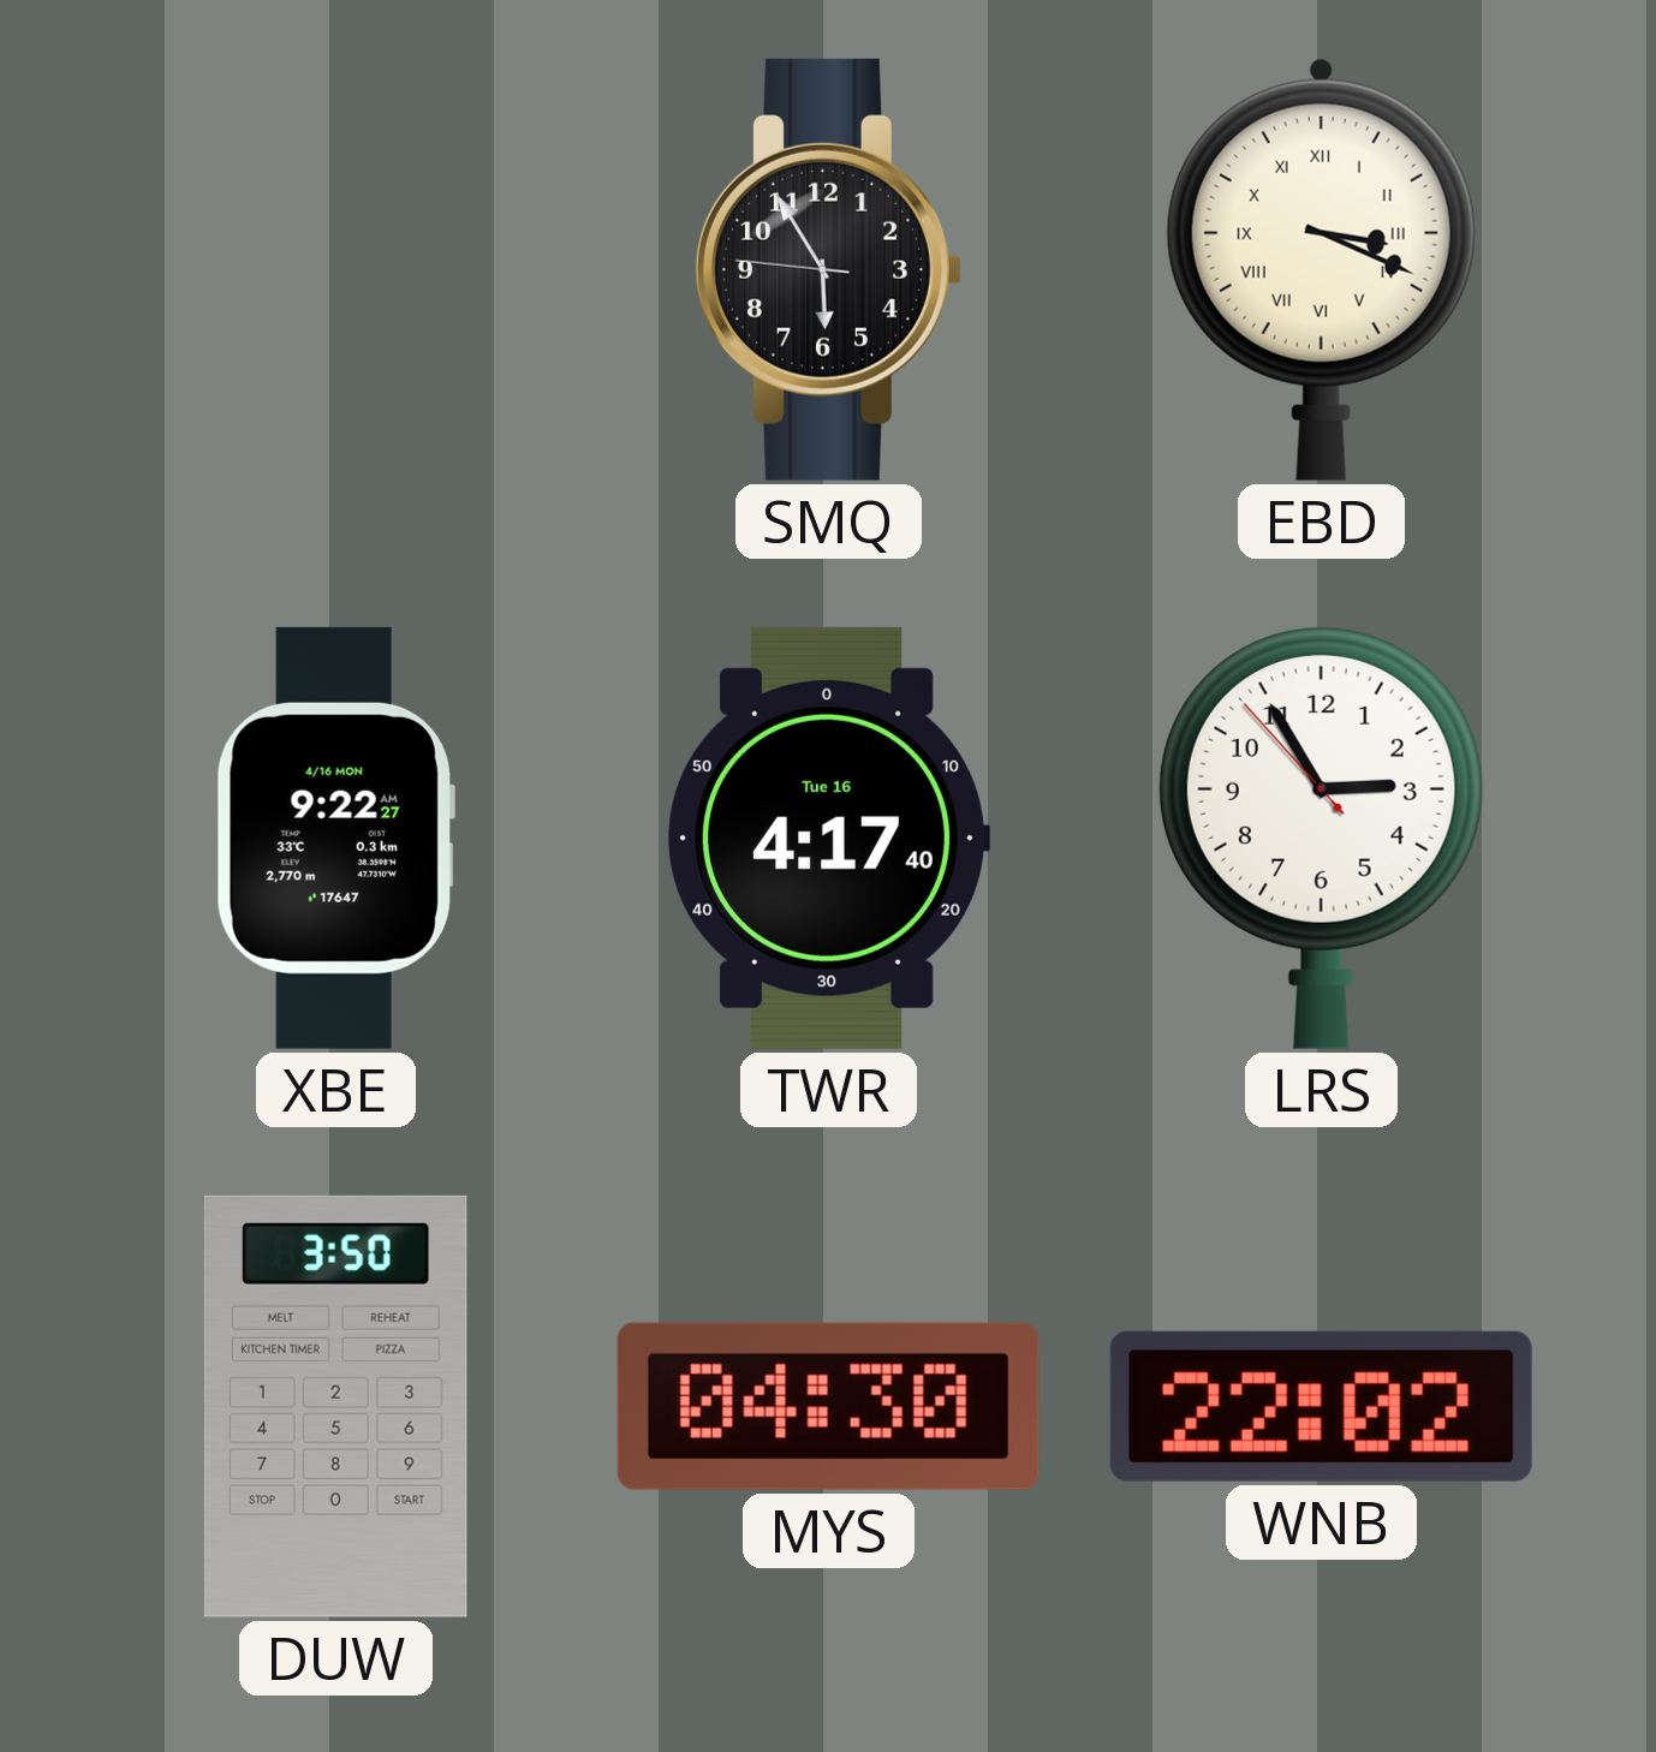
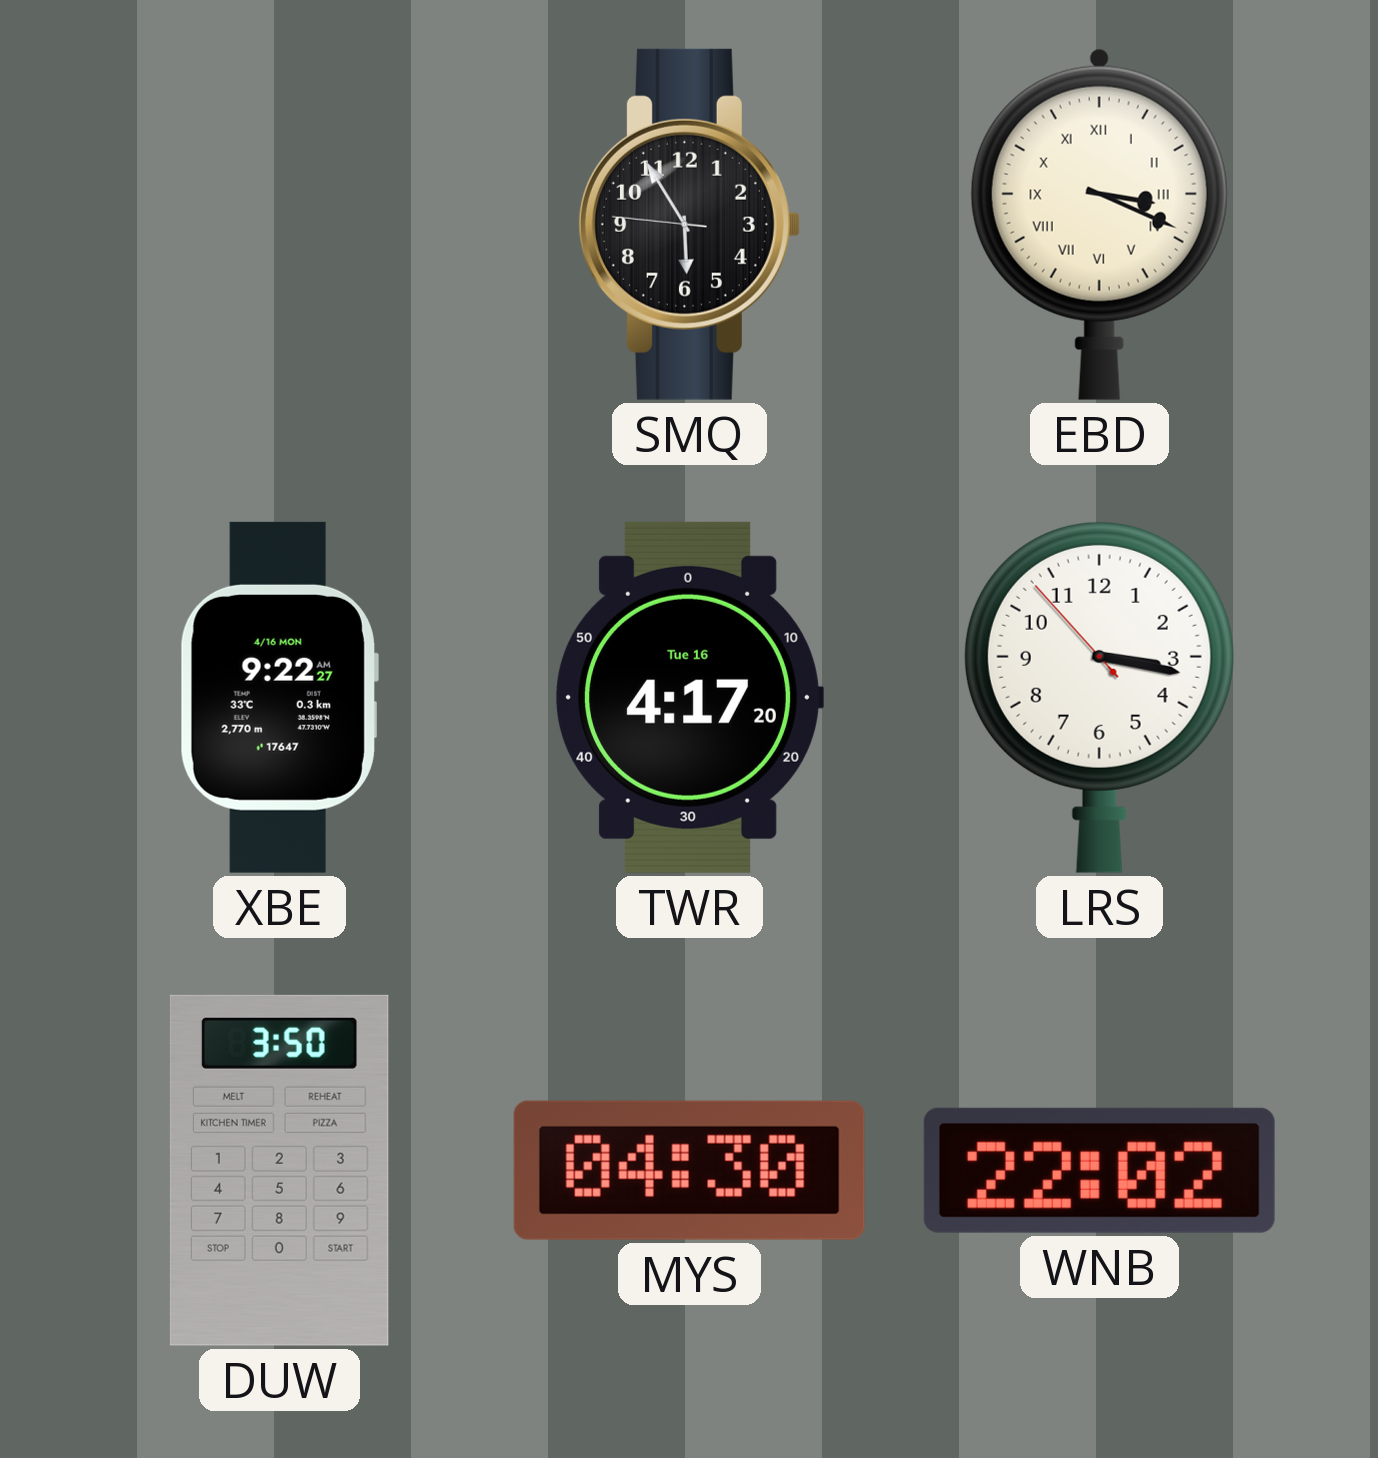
TWR: 4:17:40 -> 4:17:20
LRS: 2:54 -> 3:16
